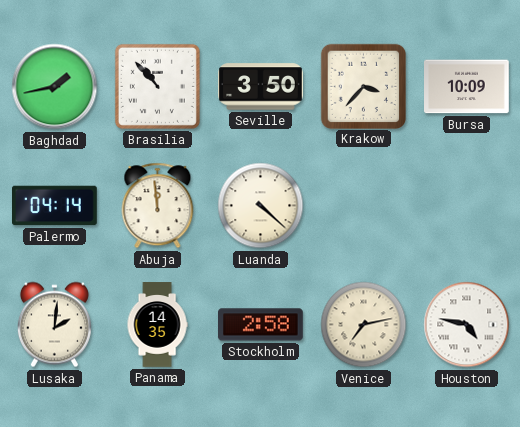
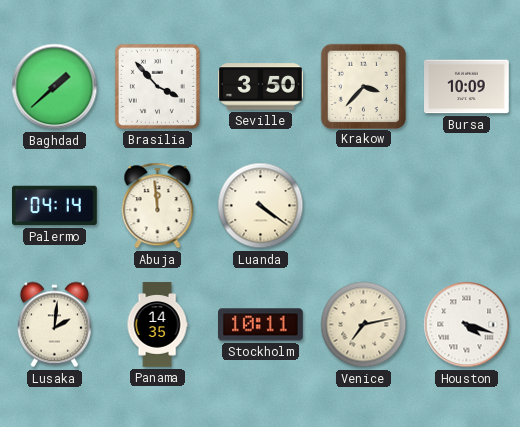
Baghdad: 1:43 -> 1:38
Brasilia: 10:53 -> 3:53
Luanda: 4:22 -> 4:21
Stockholm: 2:58 -> 10:11
Houston: 4:47 -> 4:18
